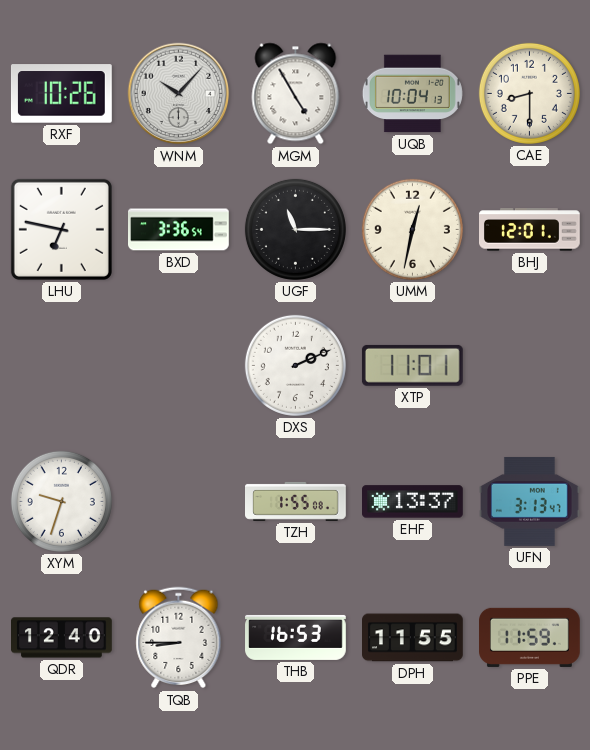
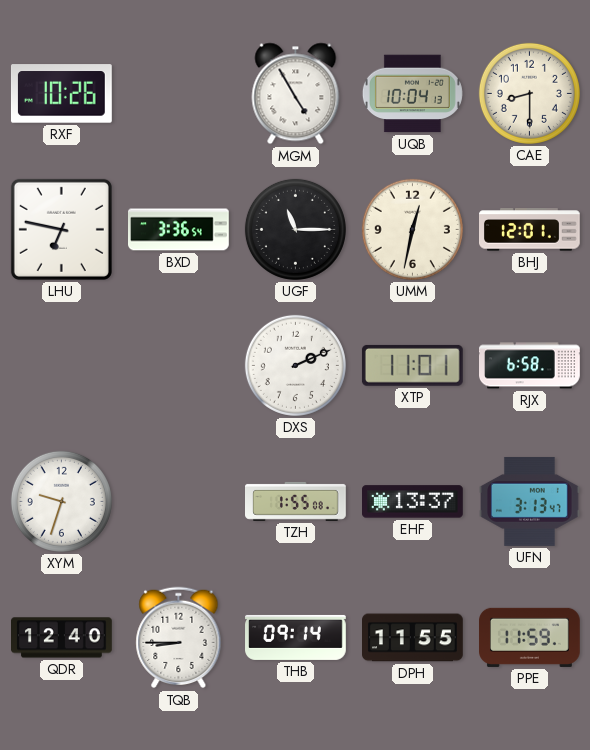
WNM: 10:07 -> none
RJX: none -> 6:58
THB: 16:53 -> 09:14
